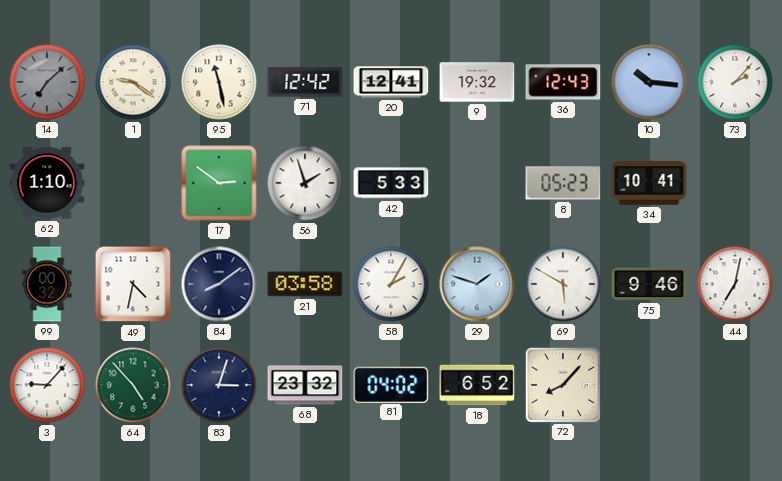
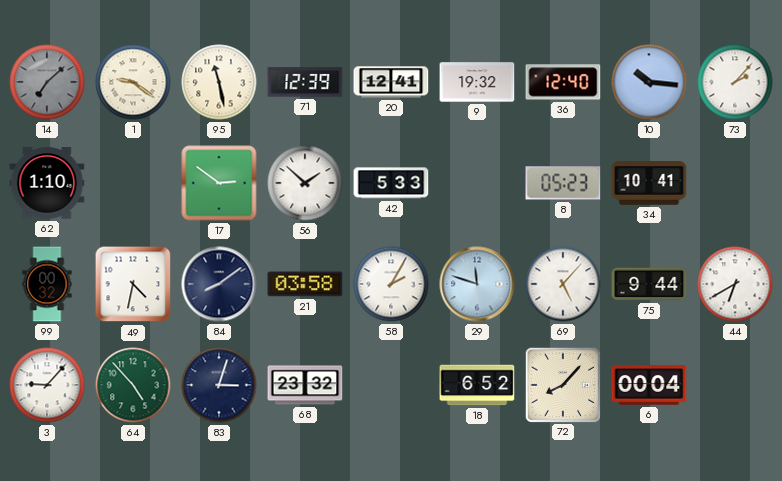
71: 12:42 -> 12:39
36: 12:43 -> 12:40
56: 1:57 -> 1:52
29: 1:48 -> 11:48
69: 5:50 -> 5:07
75: 9:46 -> 9:44
44: 7:02 -> 6:40
81: 04:02 -> none
6: none -> 00:04
